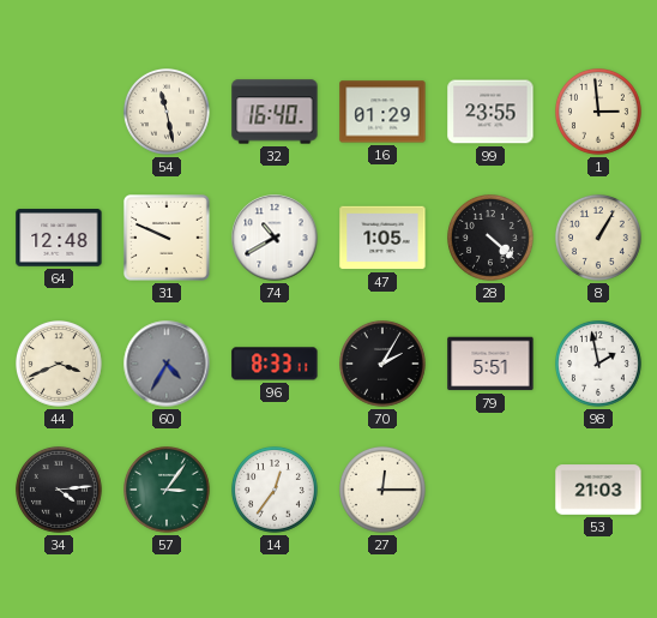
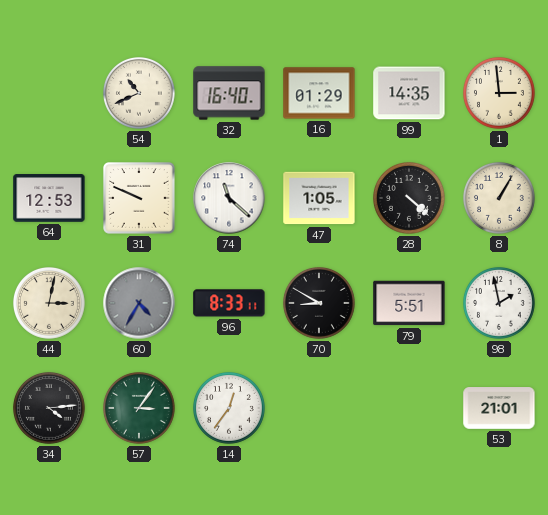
54: 11:28 -> 10:41
99: 23:55 -> 14:35
64: 12:48 -> 12:53
74: 10:40 -> 11:22
44: 3:41 -> 3:02
70: 2:05 -> 8:50
27: 12:15 -> none
53: 21:03 -> 21:01
